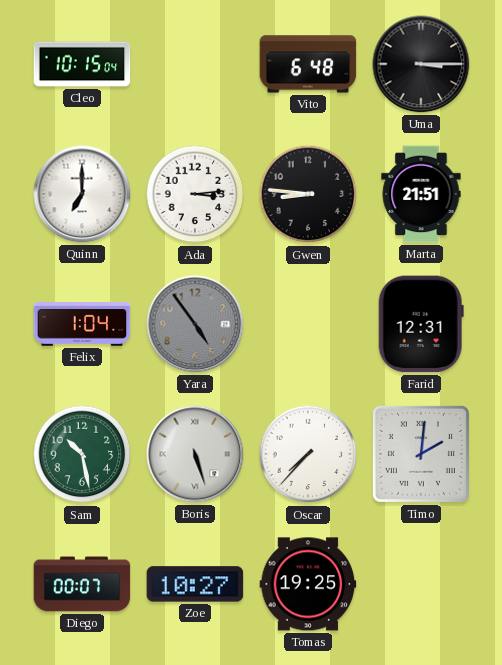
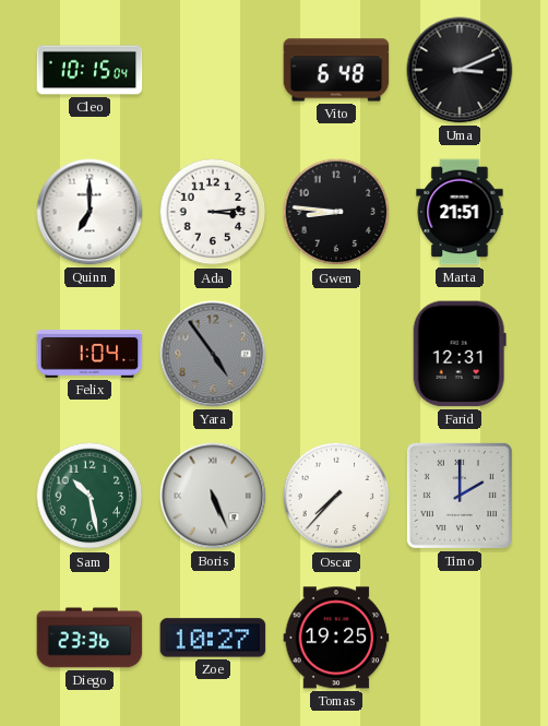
Uma: 3:15 -> 3:11
Boris: 5:27 -> 5:26
Timo: 2:01 -> 2:00
Diego: 00:07 -> 23:36
